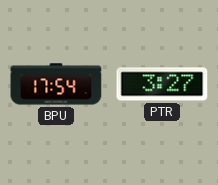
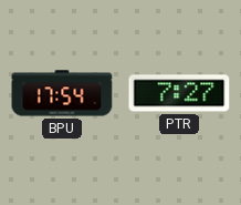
PTR: 3:27 -> 7:27
